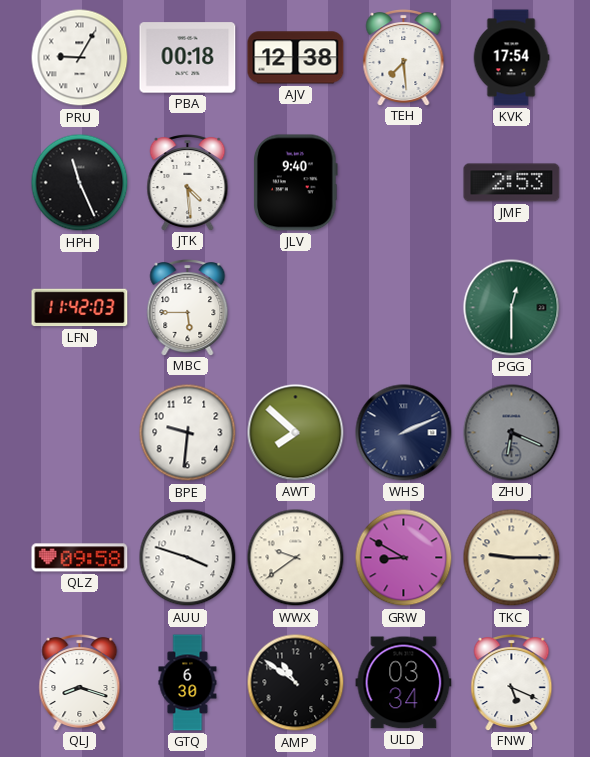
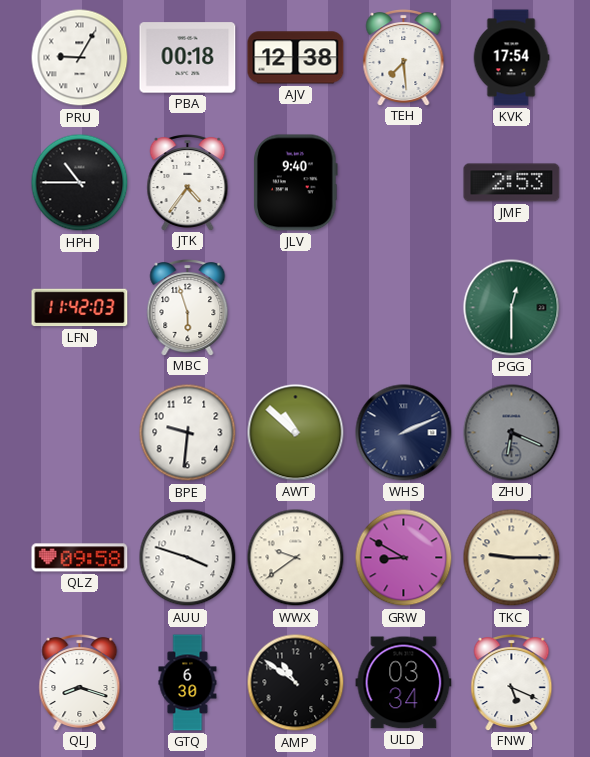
HPH: 11:26 -> 10:45
JTK: 4:29 -> 4:36
MBC: 5:45 -> 5:57
AWT: 7:52 -> 10:52
